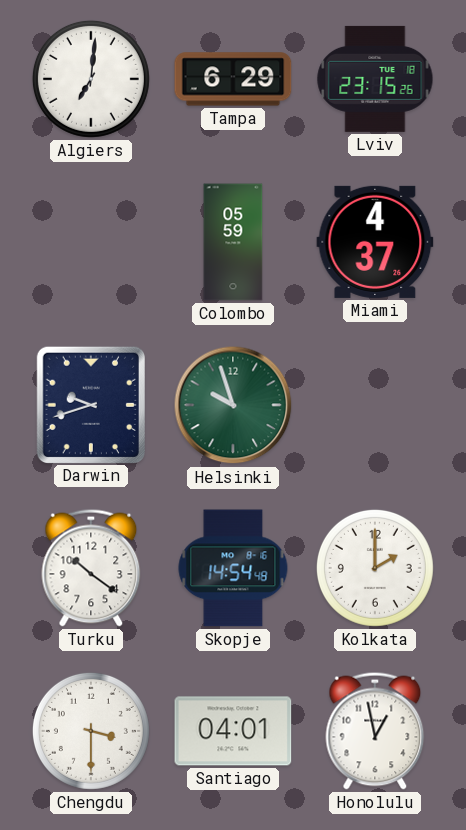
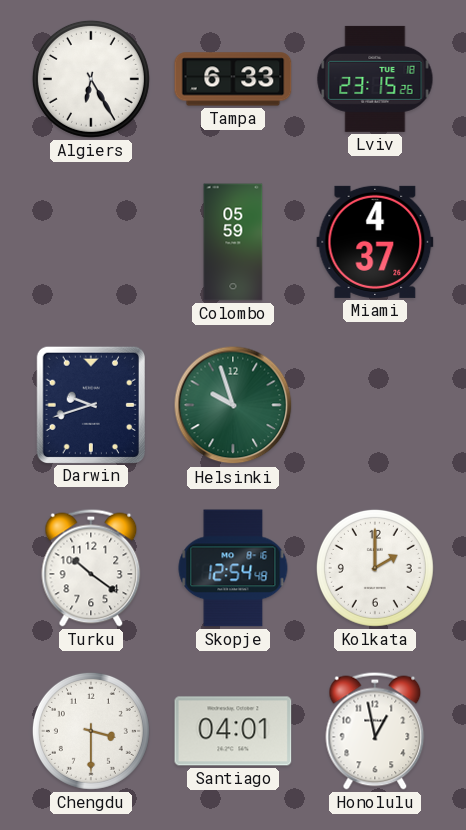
Algiers: 7:01 -> 6:25
Tampa: 6:29 -> 6:33
Skopje: 14:54 -> 12:54
